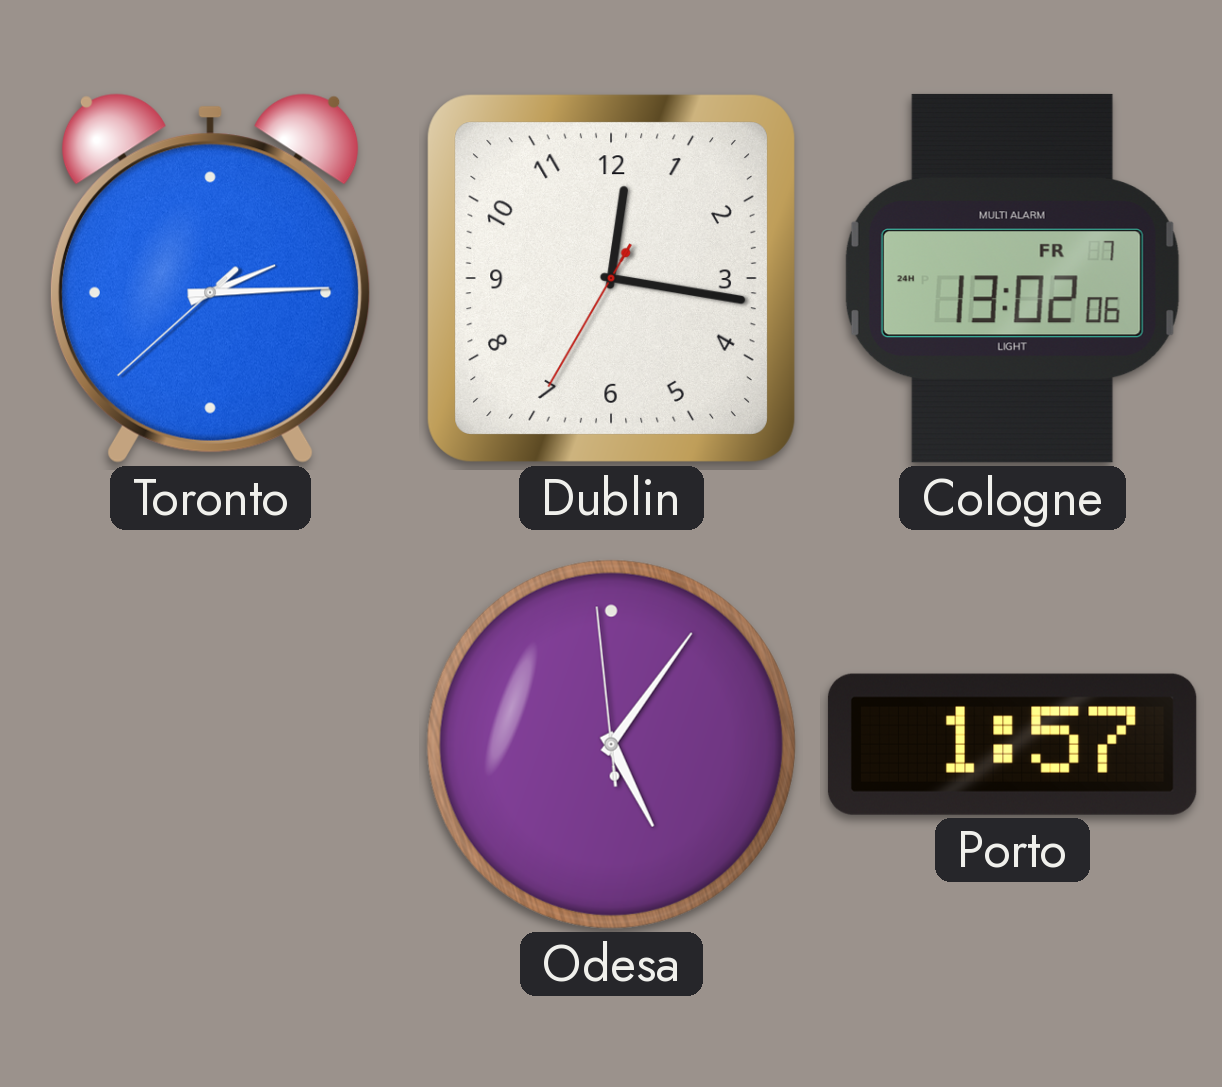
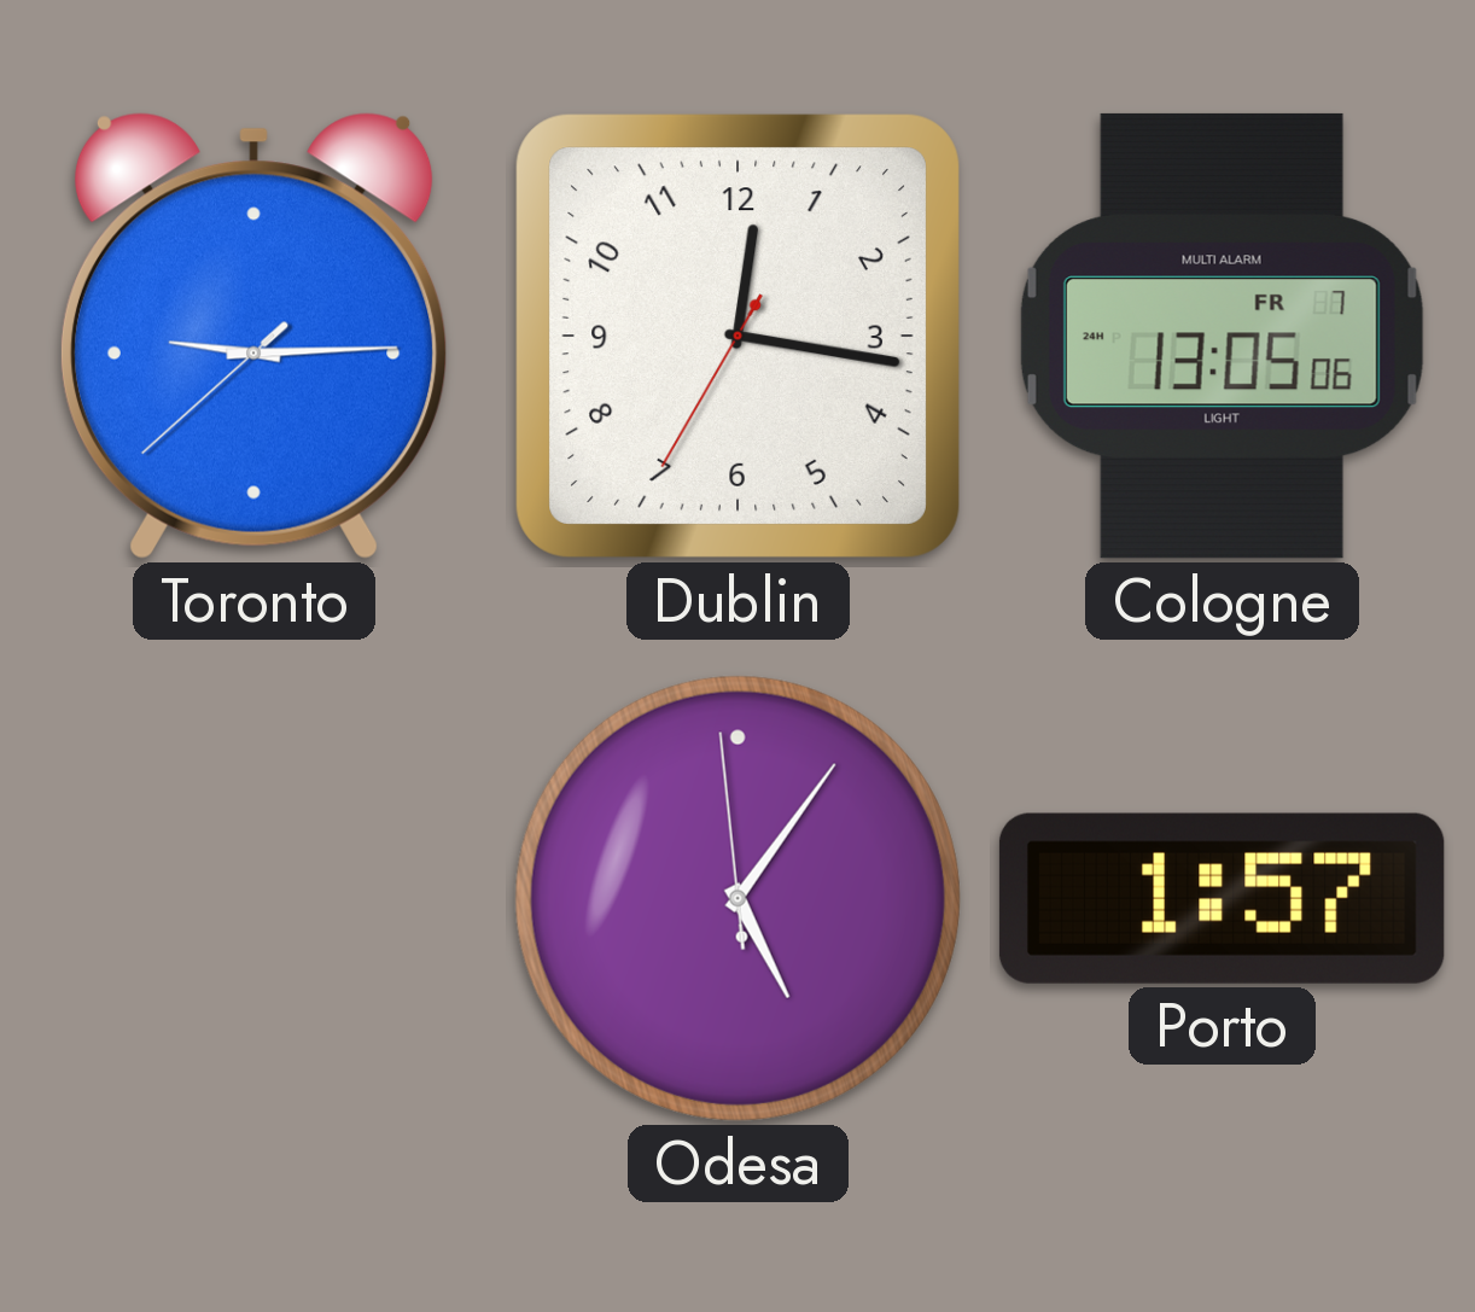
Toronto: 2:14 -> 9:14
Cologne: 13:02 -> 13:05
